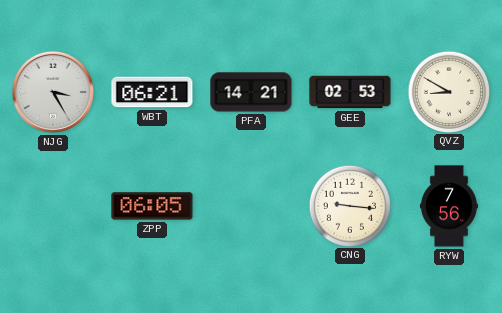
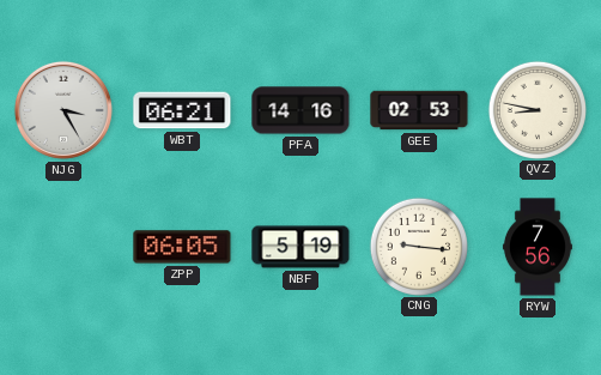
PFA: 14:21 -> 14:16
QVZ: 8:50 -> 8:47
NBF: none -> 5:19
